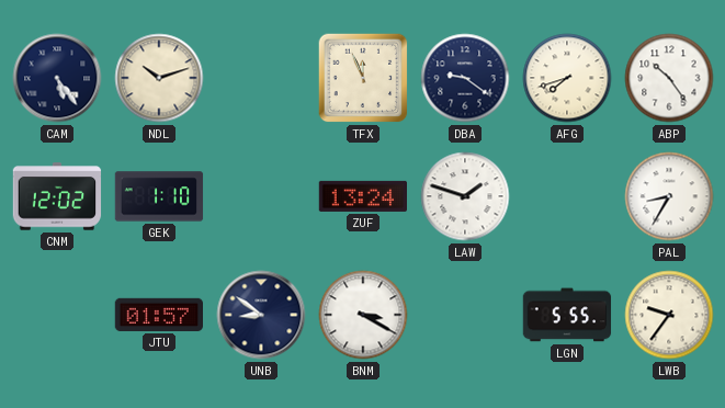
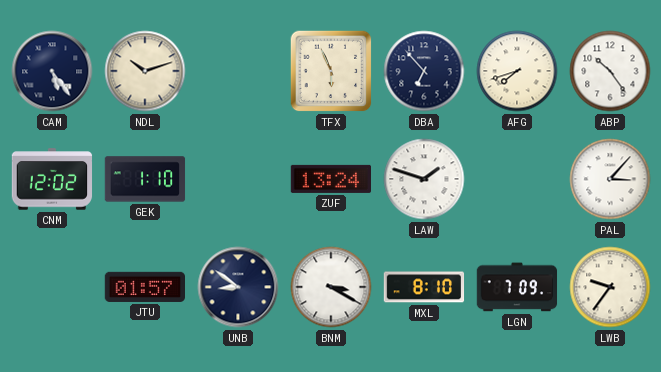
TFX: 11:56 -> 5:56
DBA: 9:21 -> 6:53
PAL: 8:35 -> 3:07
MXL: none -> 8:10
LGN: 5:55 -> 7:09
